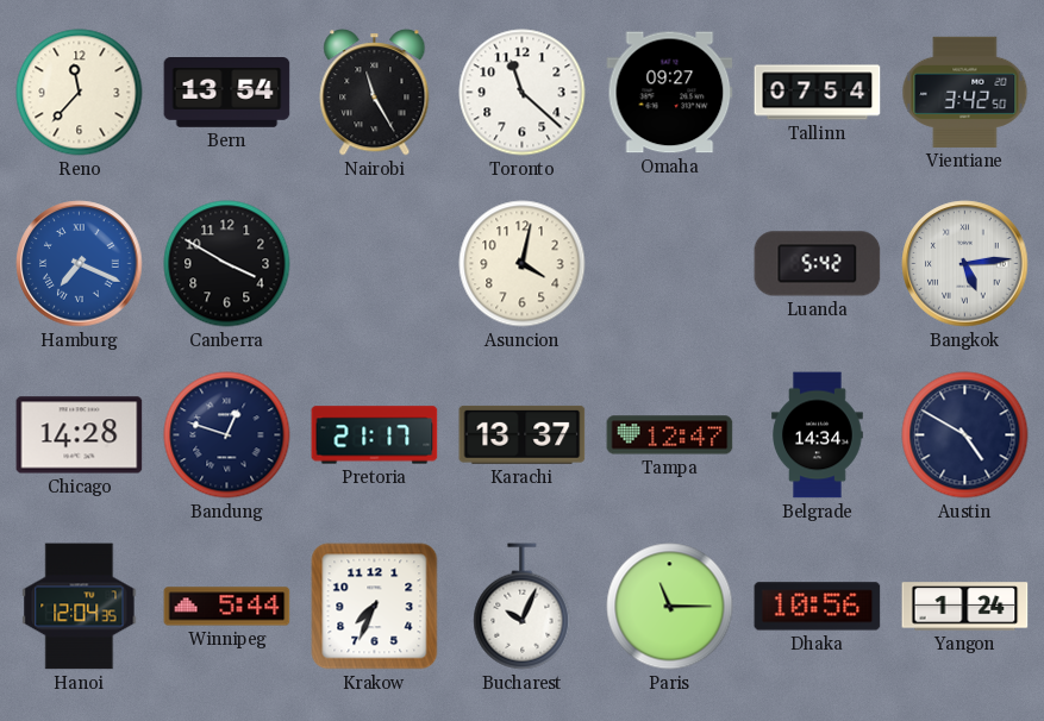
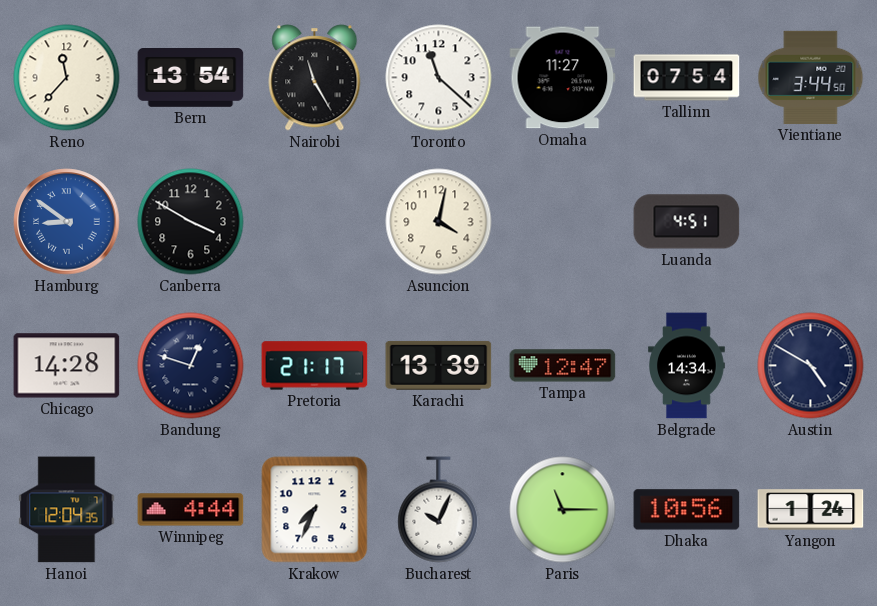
Omaha: 09:27 -> 11:27
Vientiane: 3:42 -> 3:44
Hamburg: 7:19 -> 8:51
Luanda: 5:42 -> 4:51
Bangkok: 5:14 -> none
Karachi: 13:37 -> 13:39
Winnipeg: 5:44 -> 4:44
